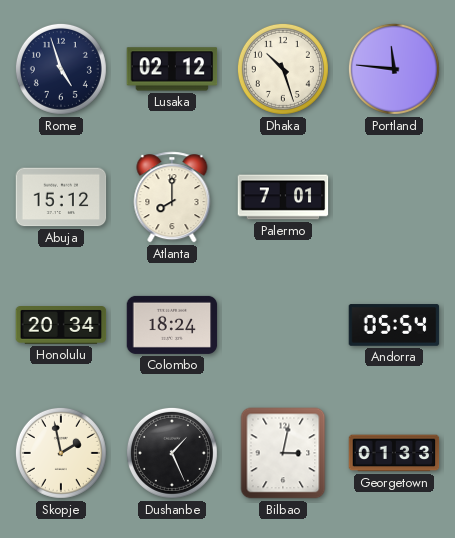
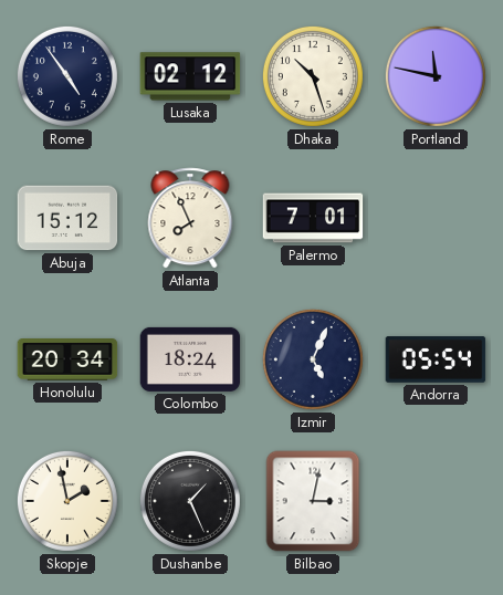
Rome: 4:57 -> 4:54
Portland: 11:46 -> 11:47
Atlanta: 8:00 -> 7:56
Izmir: none -> 5:04
Georgetown: 01:33 -> none
